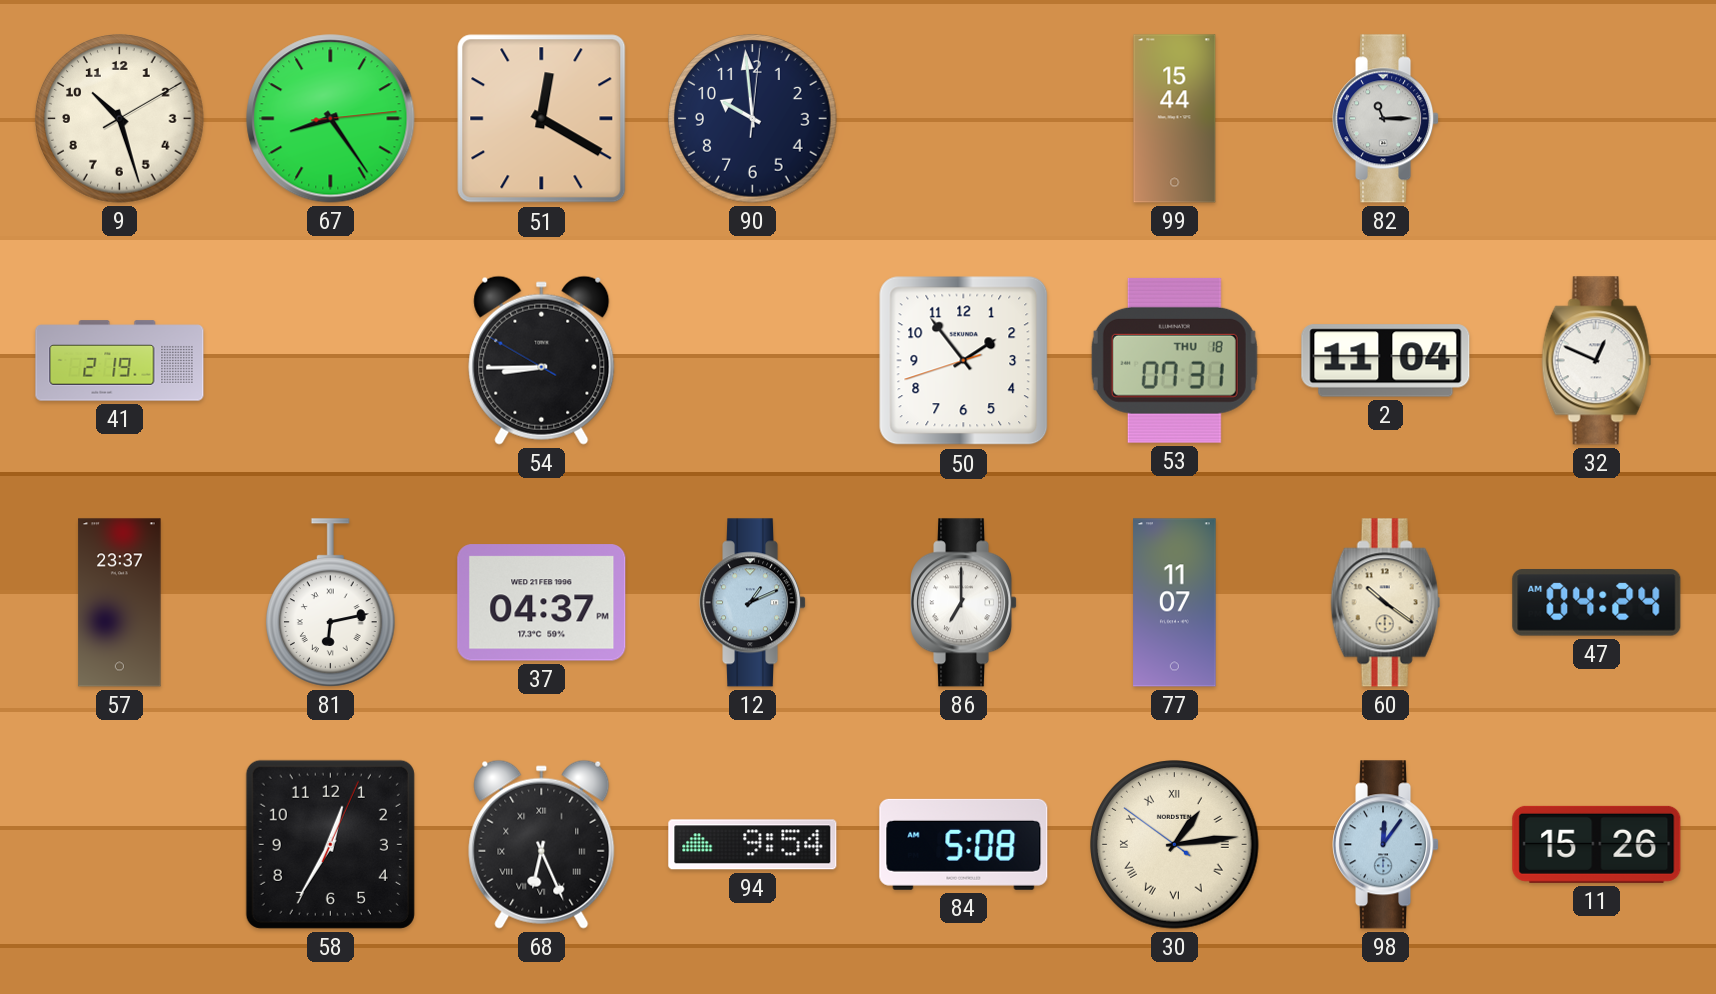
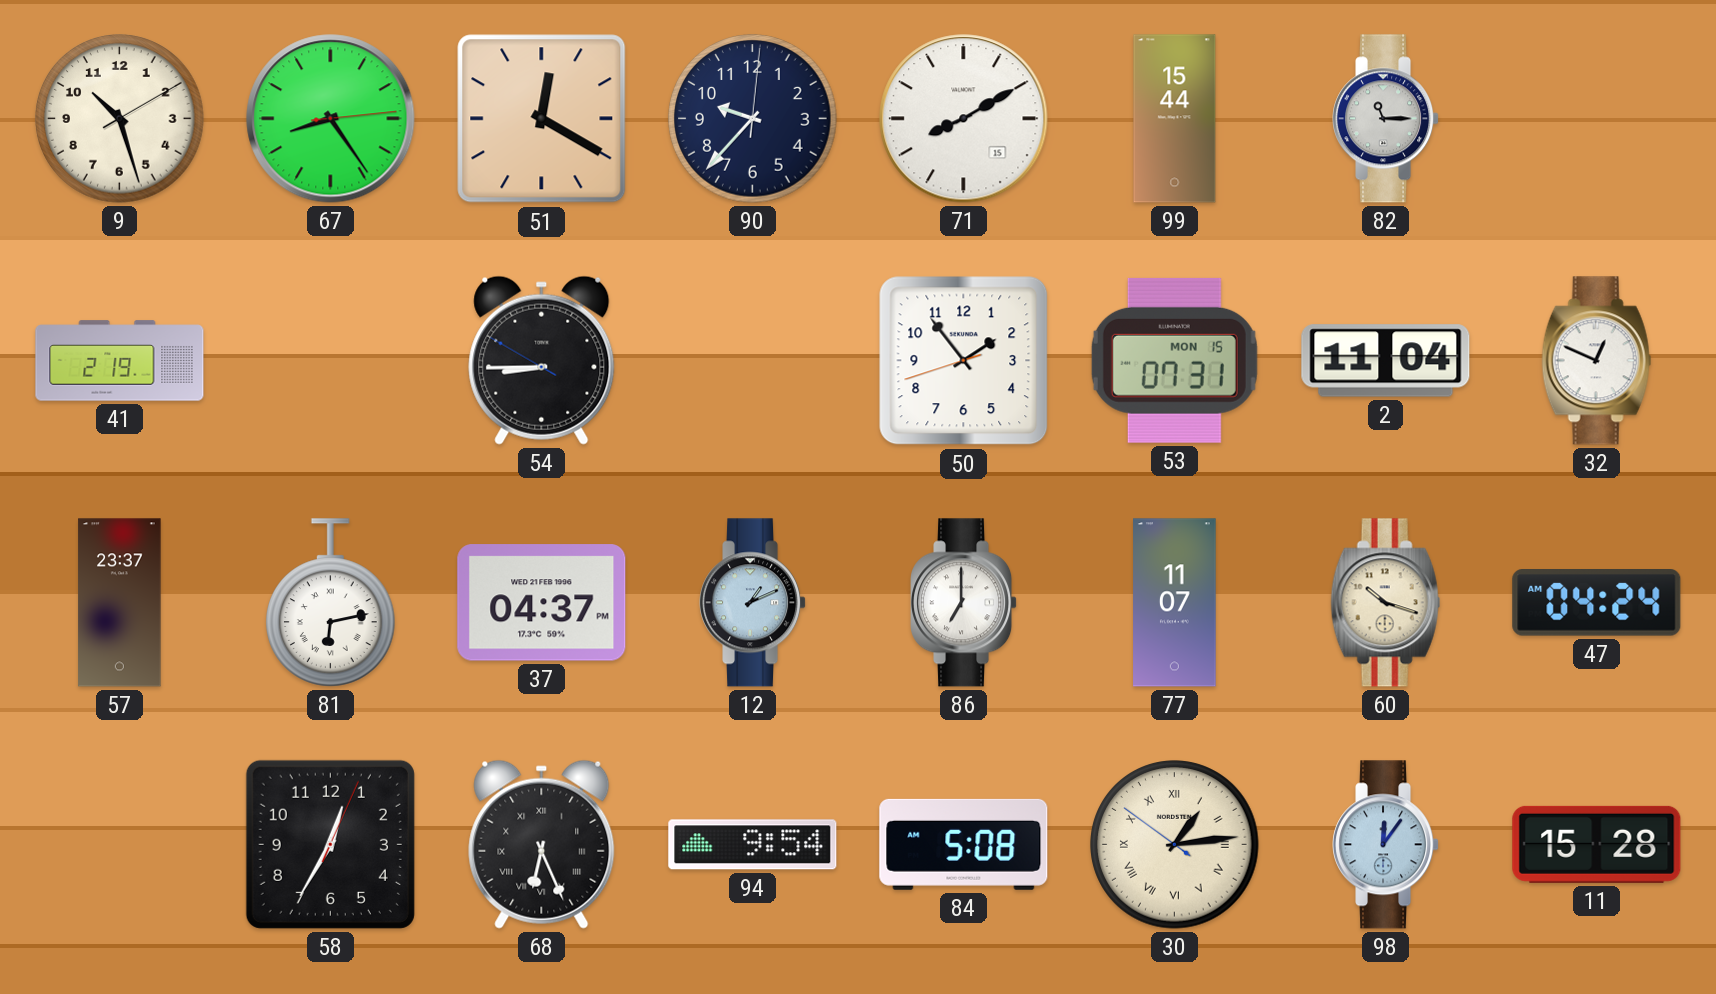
90: 9:59 -> 9:37
71: none -> 8:10
53 date: THU 18 -> MON 15
60: 10:21 -> 10:18
11: 15:26 -> 15:28
